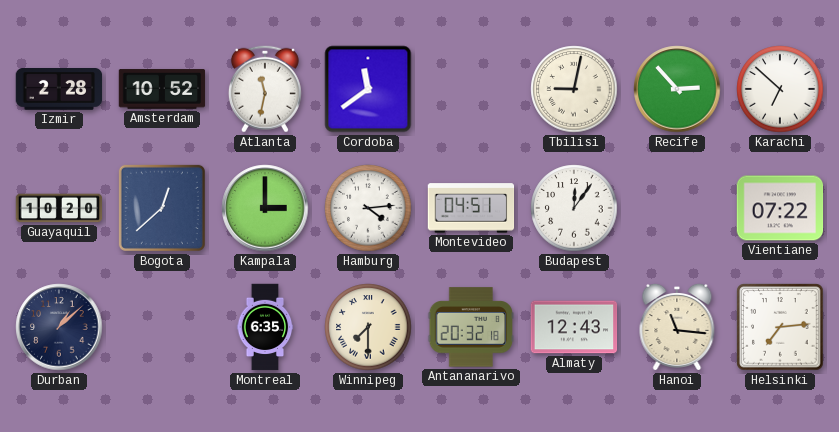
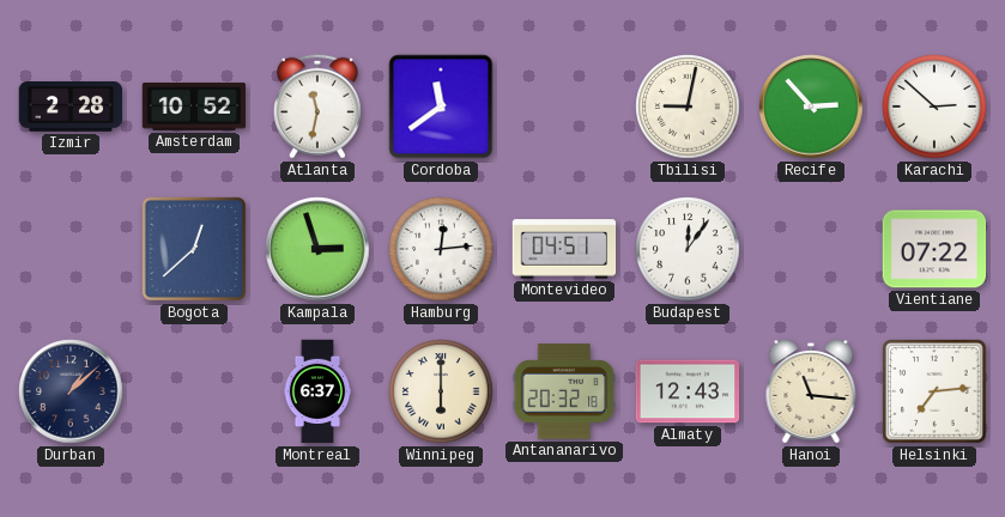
Karachi: 6:52 -> 2:52
Guayaquil: 10:20 -> none
Kampala: 3:00 -> 2:57
Hamburg: 4:14 -> 12:14
Montreal: 6:35 -> 6:37
Winnipeg: 7:30 -> 6:00
